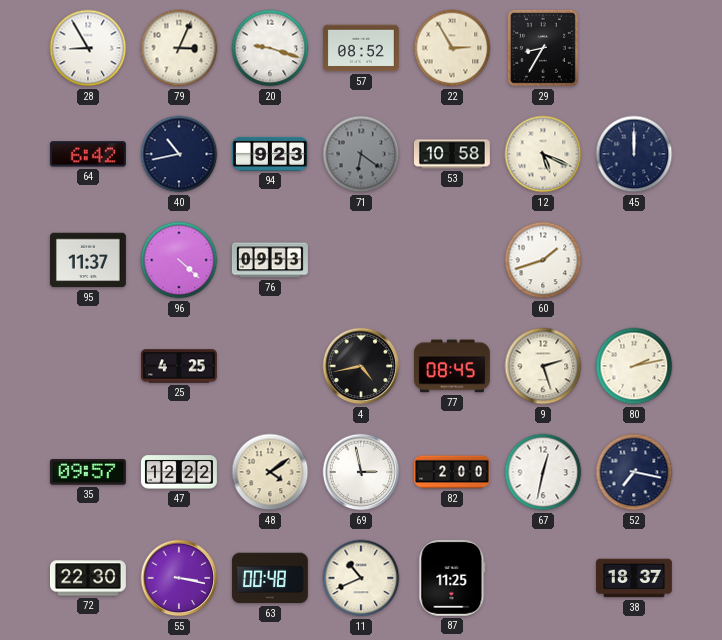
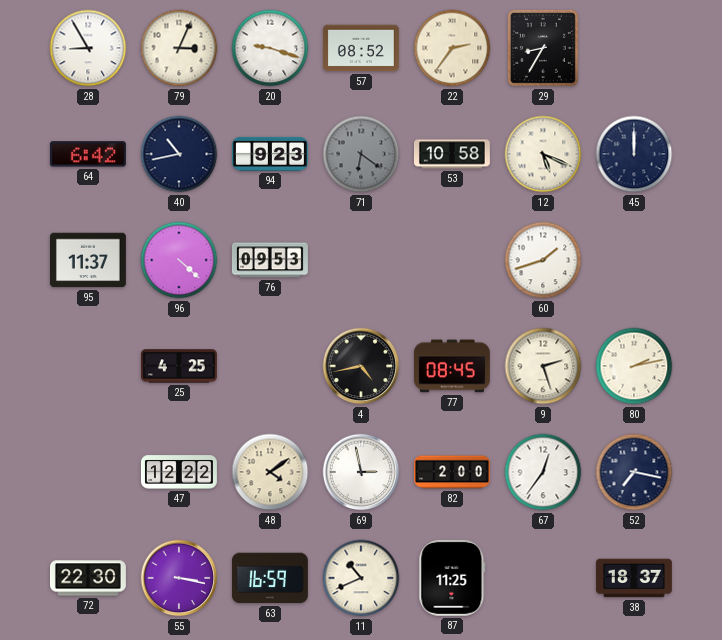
22: 2:55 -> 2:36
35: 09:57 -> none
67: 12:32 -> 12:36
63: 00:48 -> 16:59
